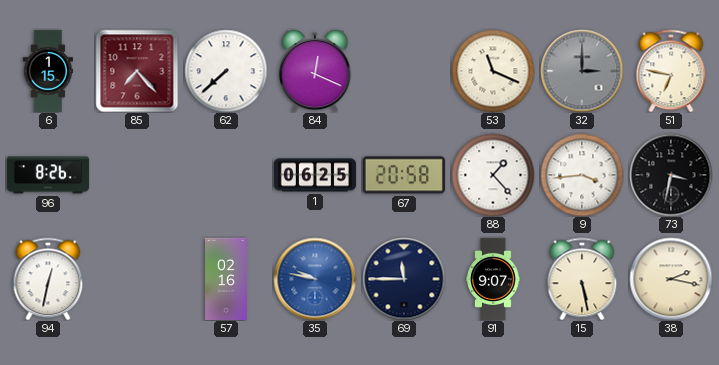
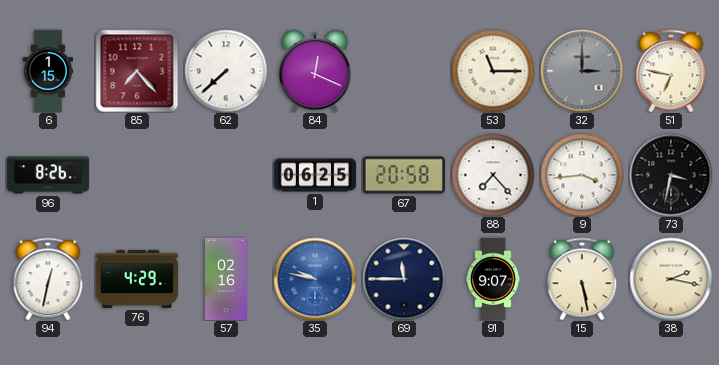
53: 11:19 -> 11:15
88: 1:23 -> 7:23
76: none -> 4:29
